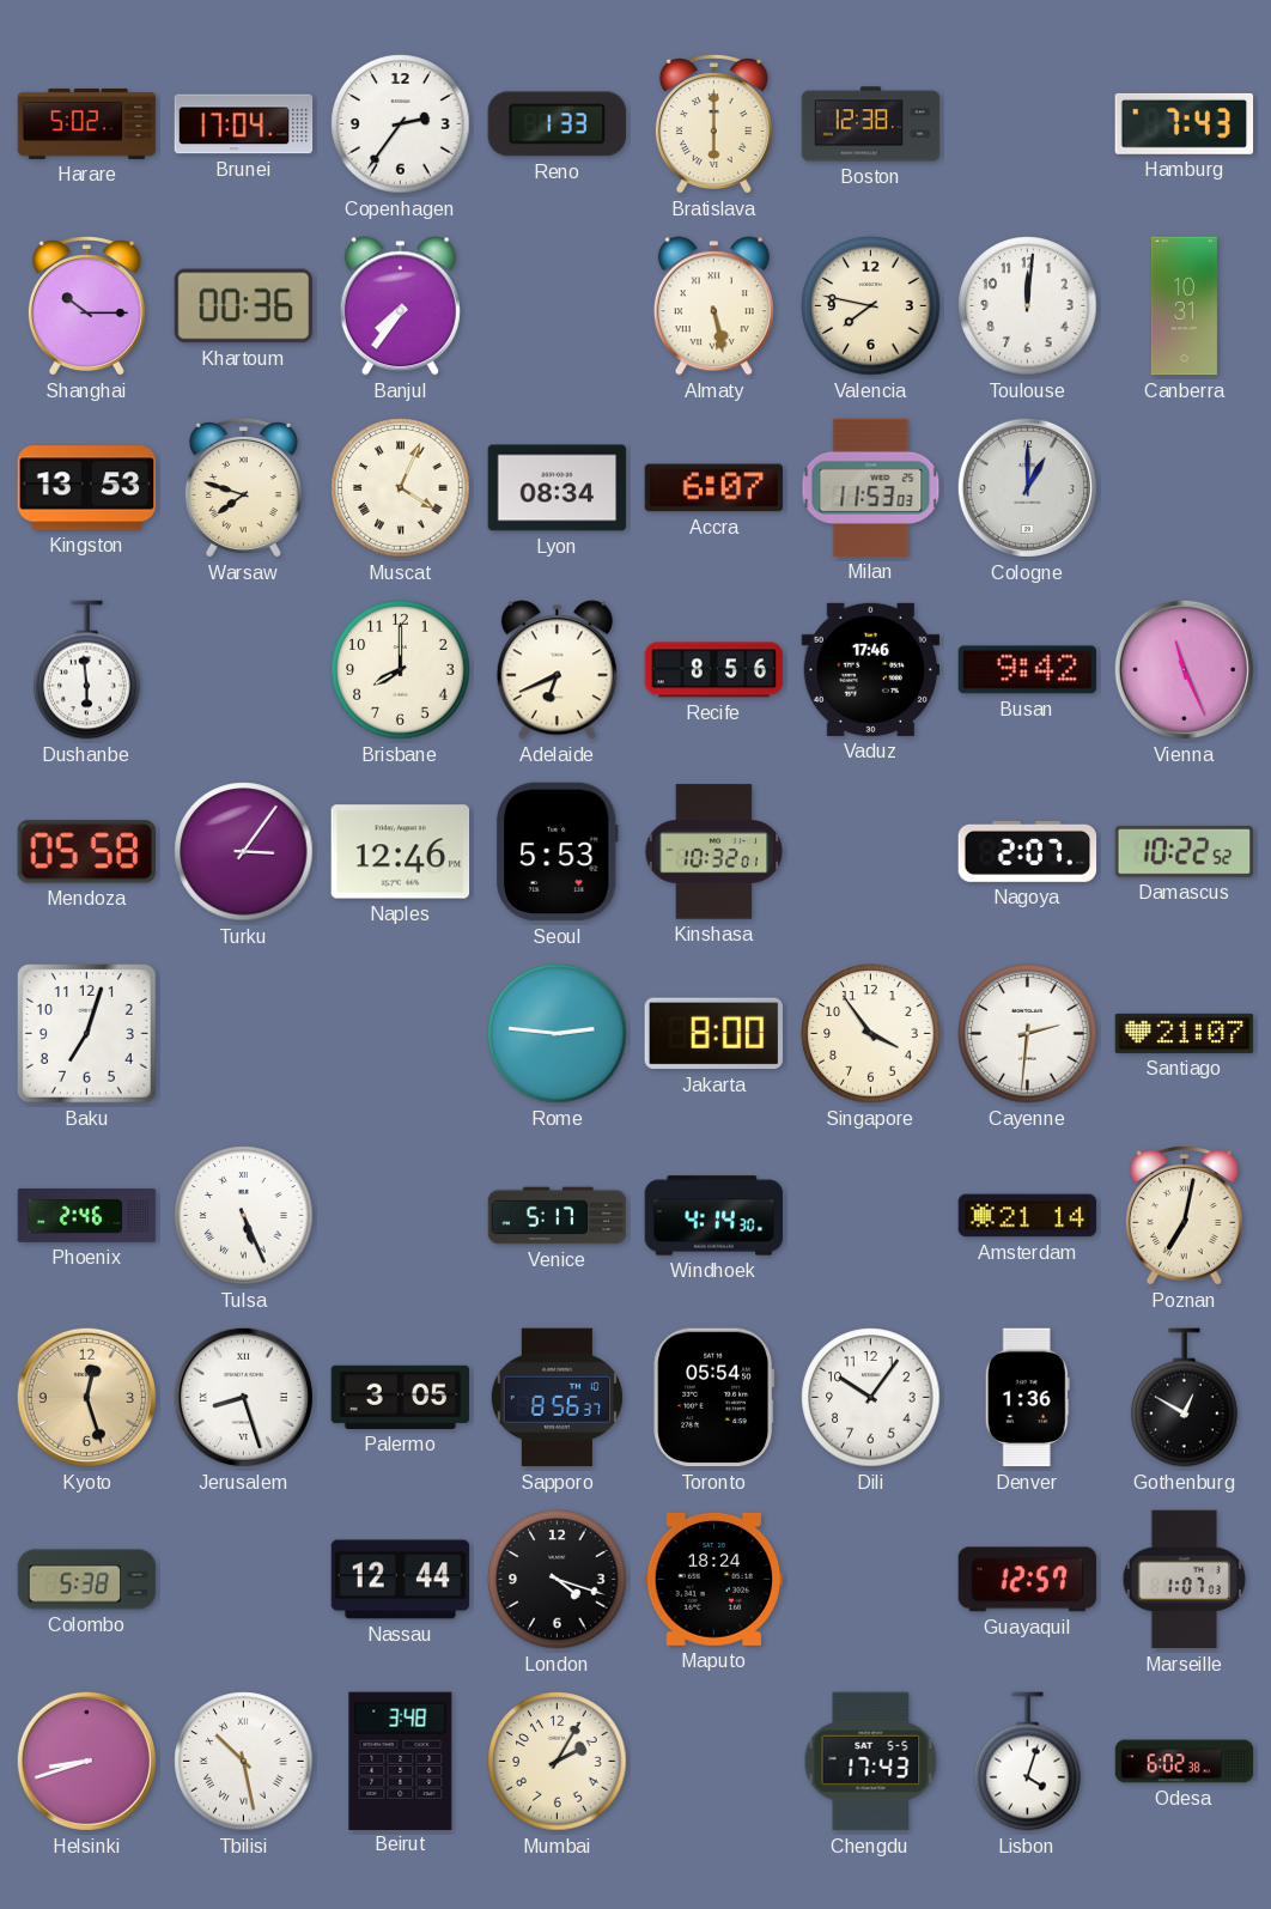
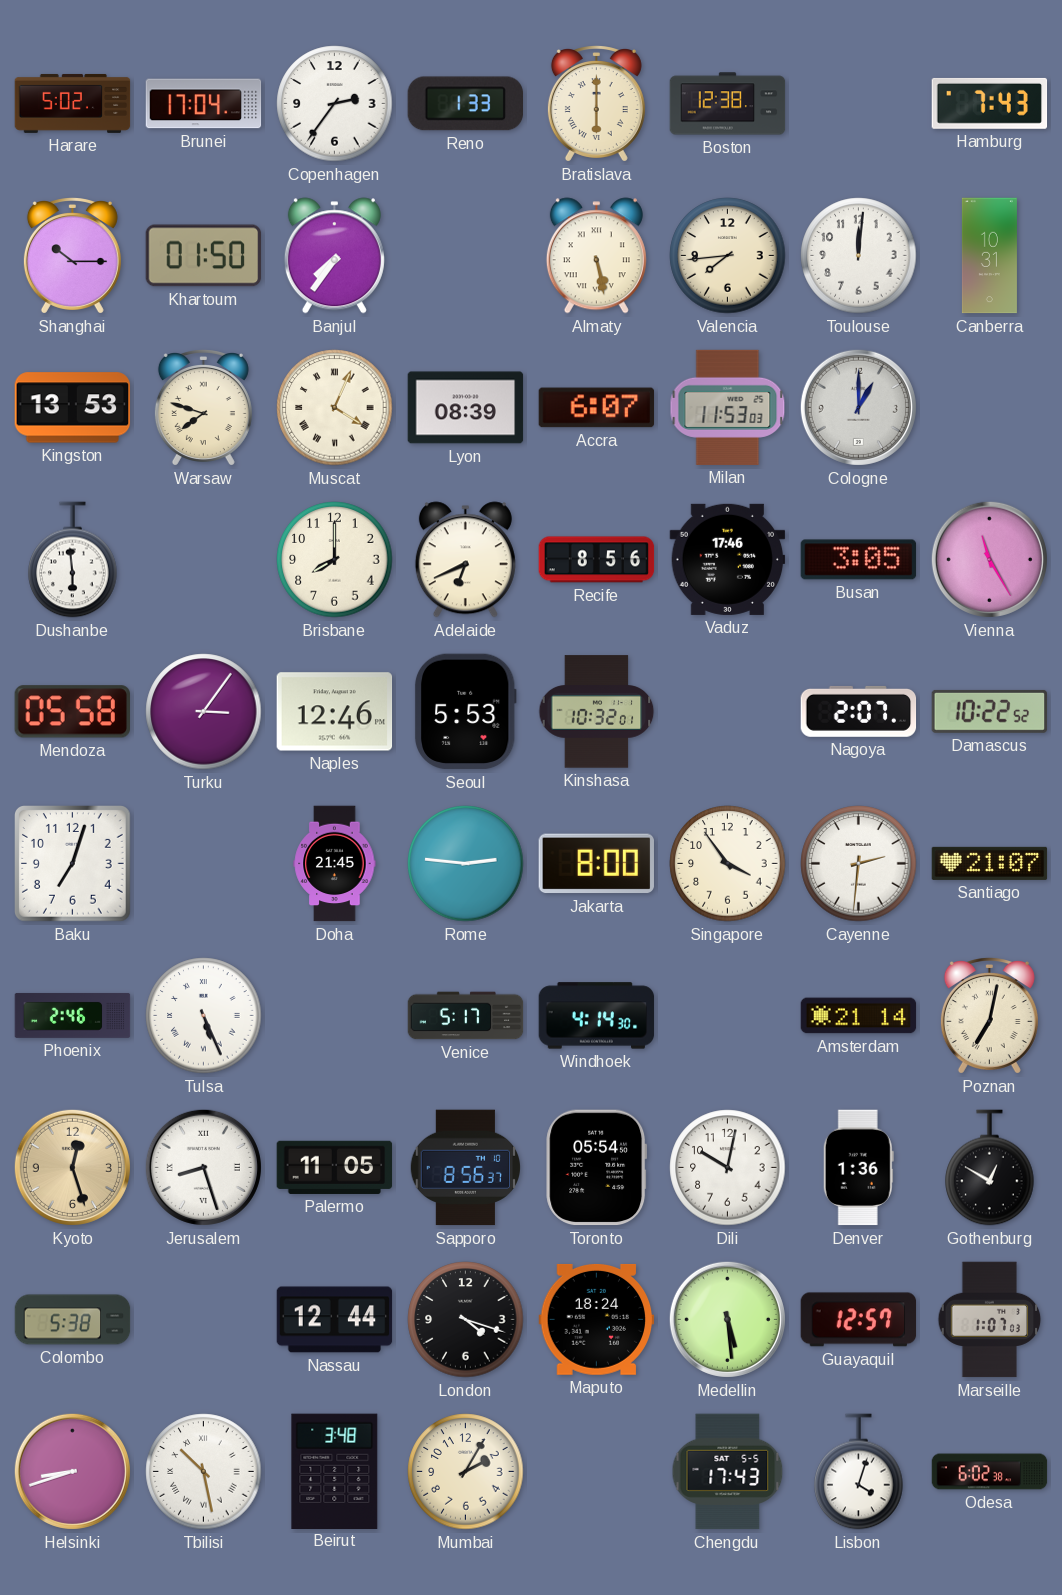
Khartoum: 00:36 -> 01:50
Valencia: 7:47 -> 7:44
Lyon: 08:34 -> 08:39
Busan: 9:42 -> 3:05
Vienna: 11:26 -> 11:25
Doha: none -> 21:45
Palermo: 3:05 -> 11:05
Dili: 10:06 -> 10:02
Medellin: none -> 5:29
